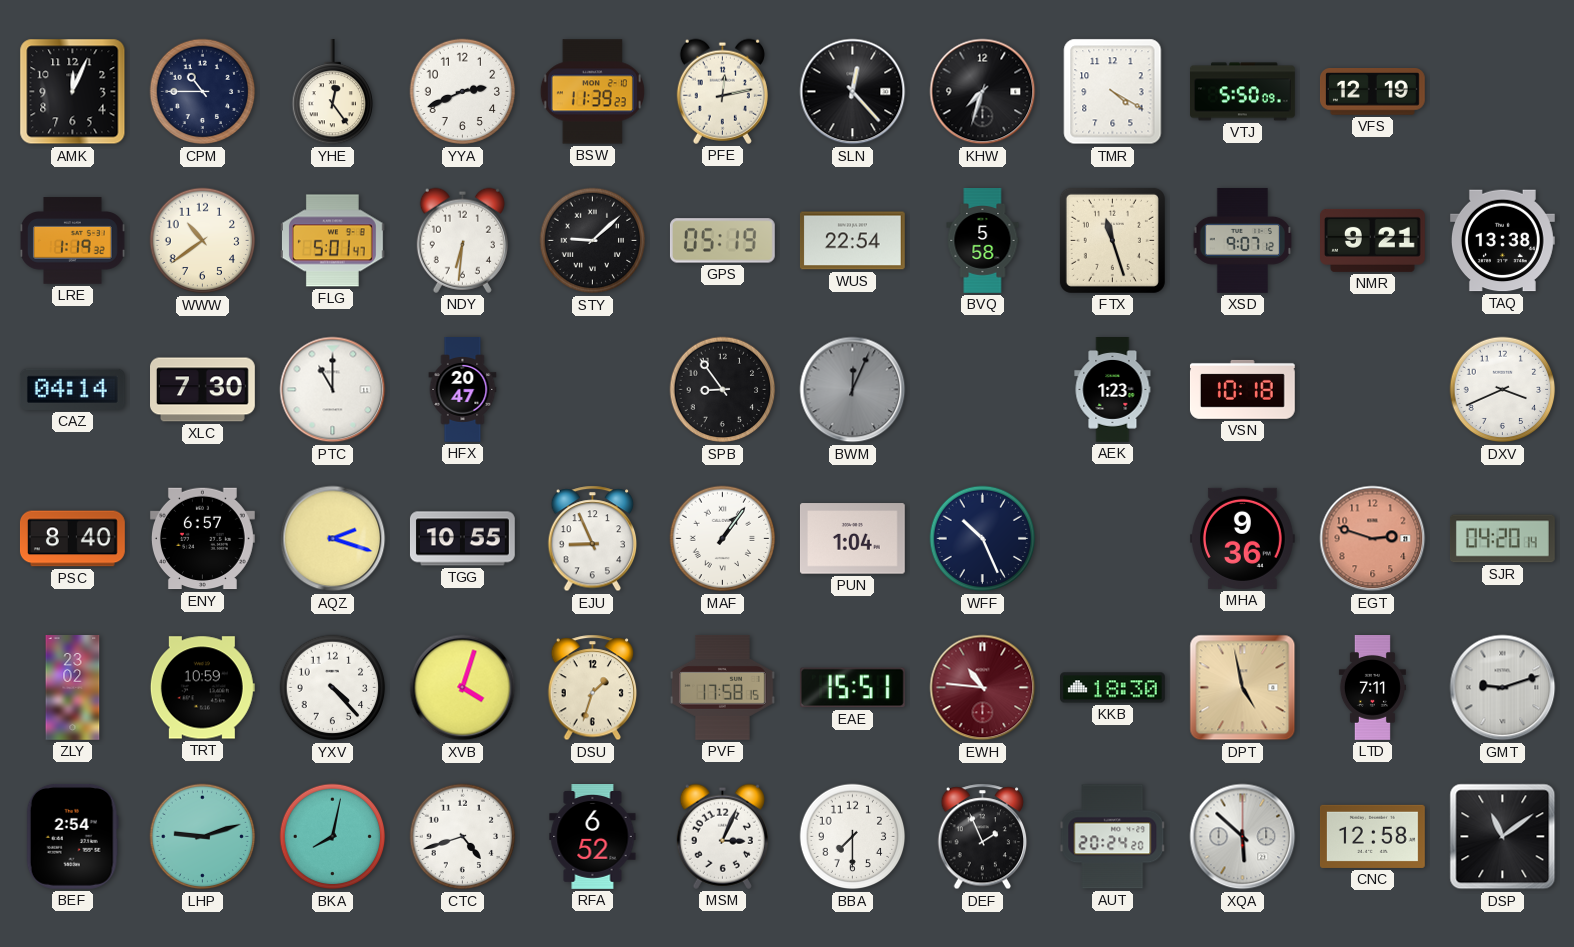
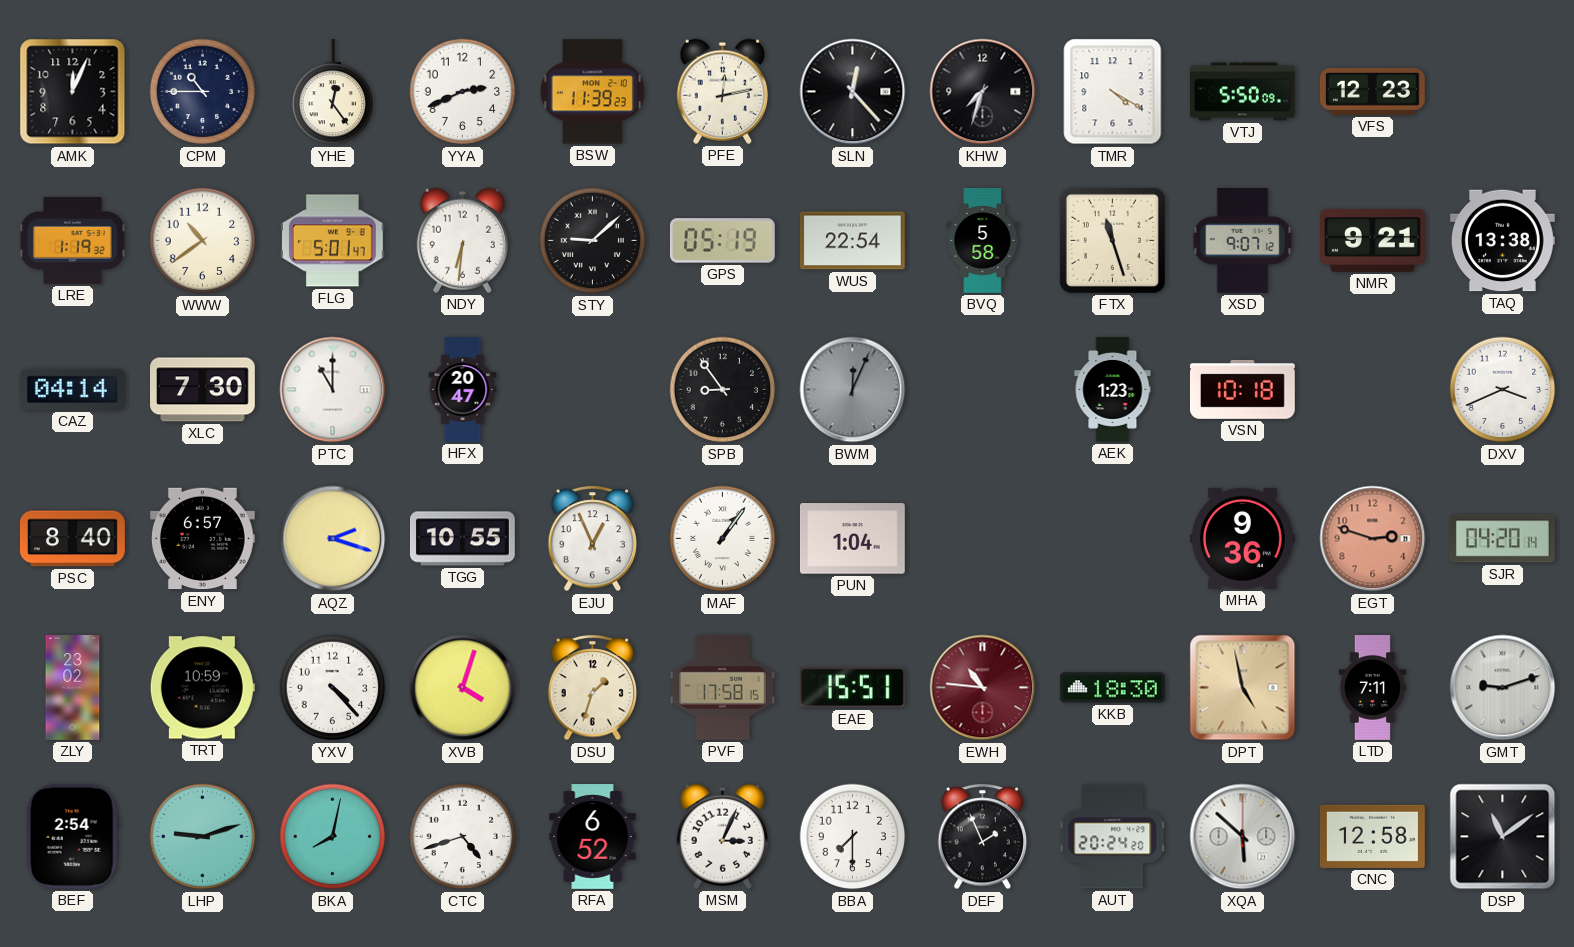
VFS: 12:19 -> 12:23
EJU: 8:56 -> 12:56
WFF: 10:26 -> none
